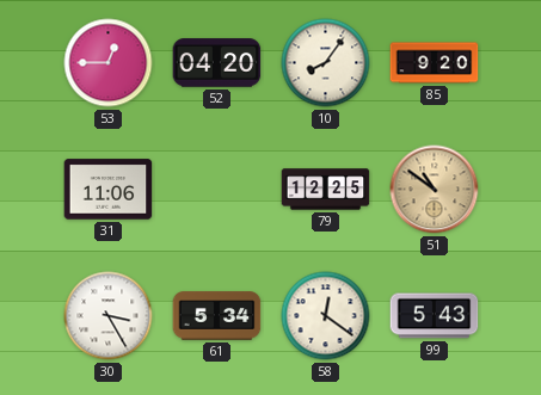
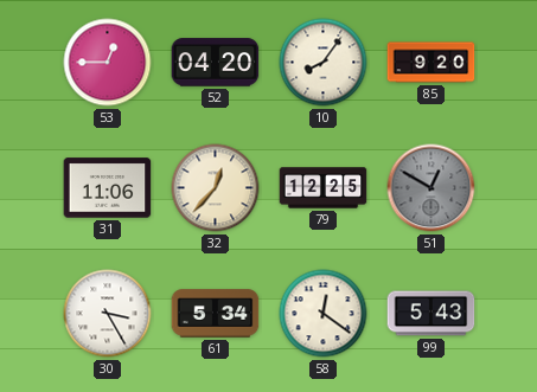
32: none -> 12:37
51: 10:51 -> 12:50
51 dial: champagne -> grey
